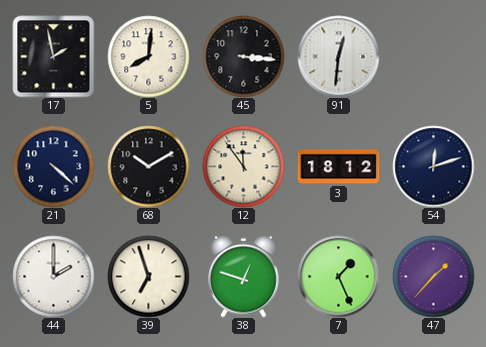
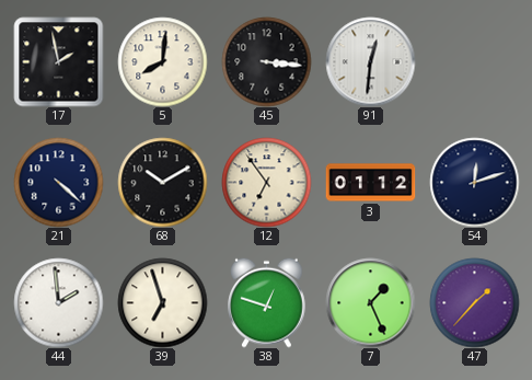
12: 11:54 -> 6:54
3: 18:12 -> 01:12
44: 2:00 -> 1:59
